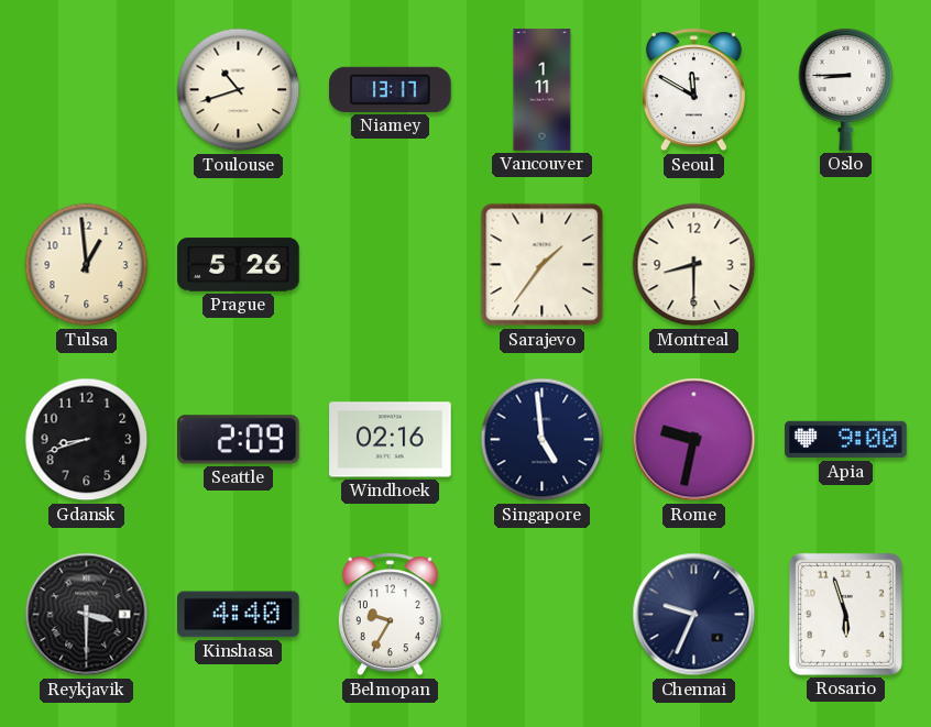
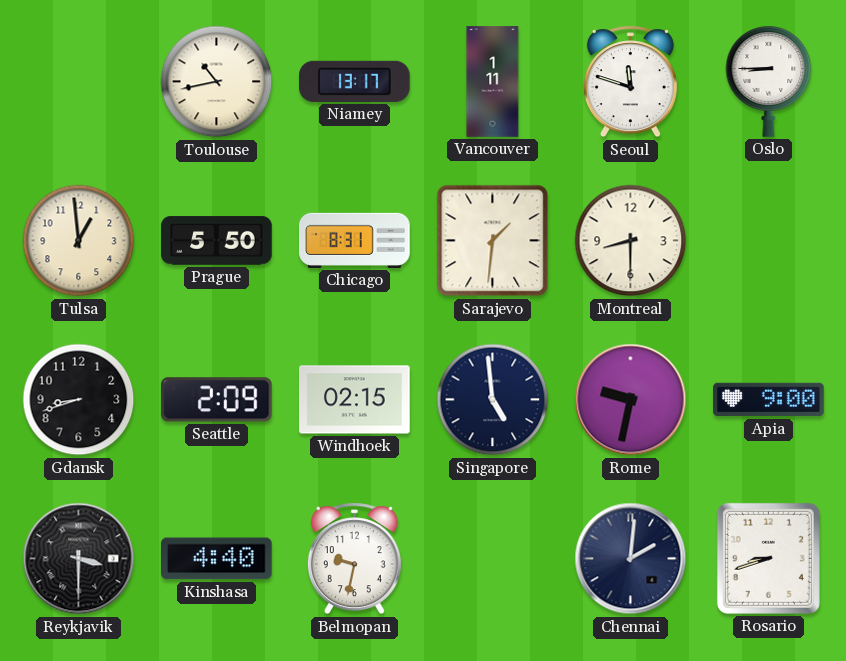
Toulouse: 10:42 -> 10:43
Seoul: 11:50 -> 11:48
Prague: 5:26 -> 5:50
Chicago: none -> 8:31
Sarajevo: 1:36 -> 1:31
Windhoek: 02:16 -> 02:15
Belmopan: 9:35 -> 9:32
Chennai: 9:34 -> 2:01
Rosario: 5:57 -> 8:42
